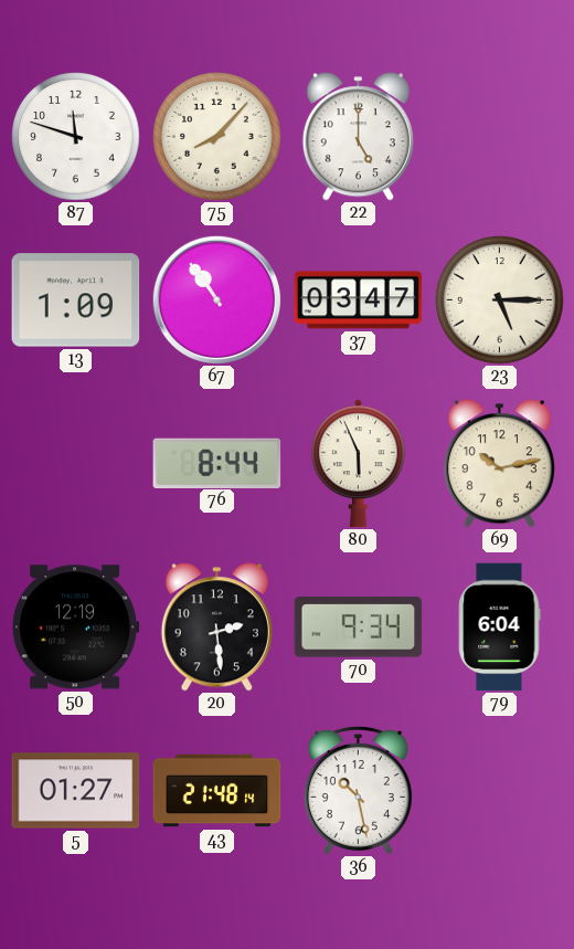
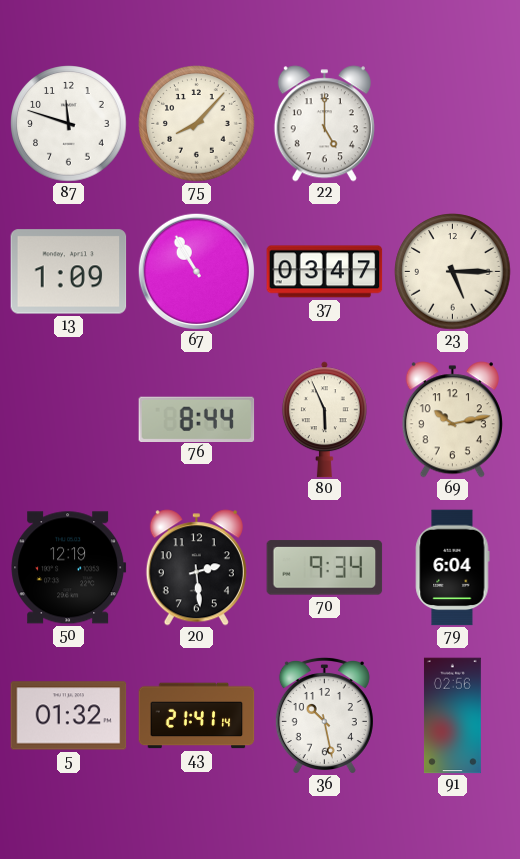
67: 10:54 -> 10:55
5: 01:27 -> 01:32
43: 21:48 -> 21:41
91: none -> 02:56
